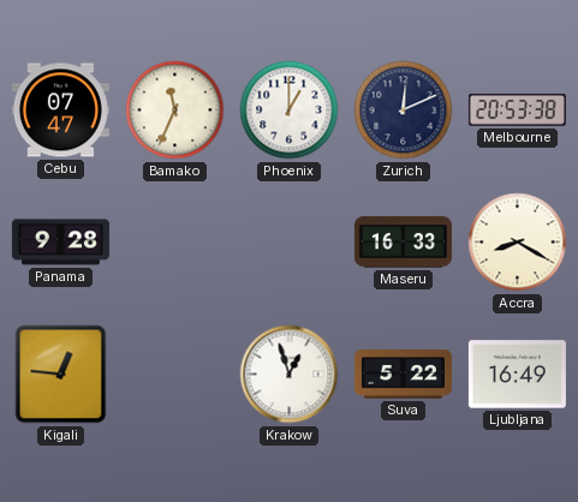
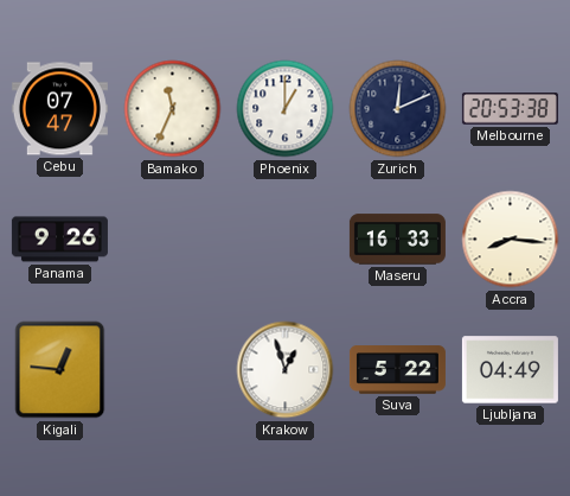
Panama: 9:28 -> 9:26
Accra: 8:20 -> 8:16
Ljubljana: 16:49 -> 04:49
